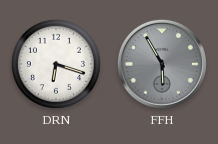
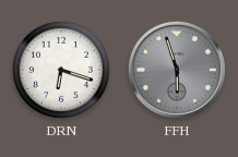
FFH: 5:55 -> 5:57
